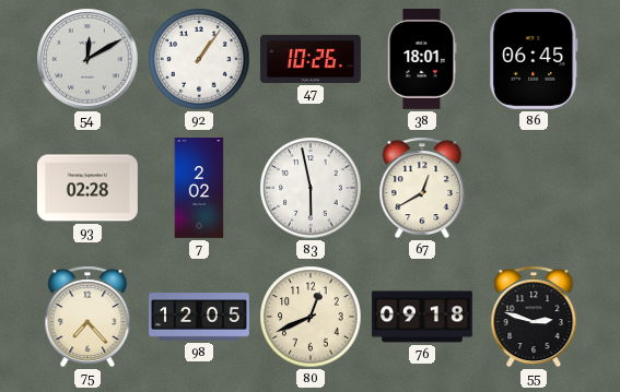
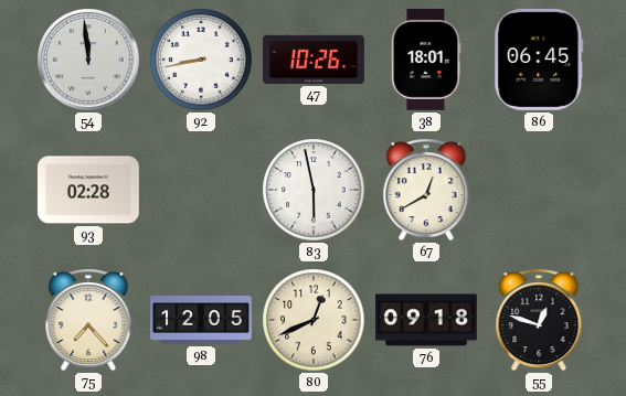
54: 12:10 -> 11:59
92: 1:06 -> 8:43
7: 2:02 -> none
55: 2:48 -> 12:48
